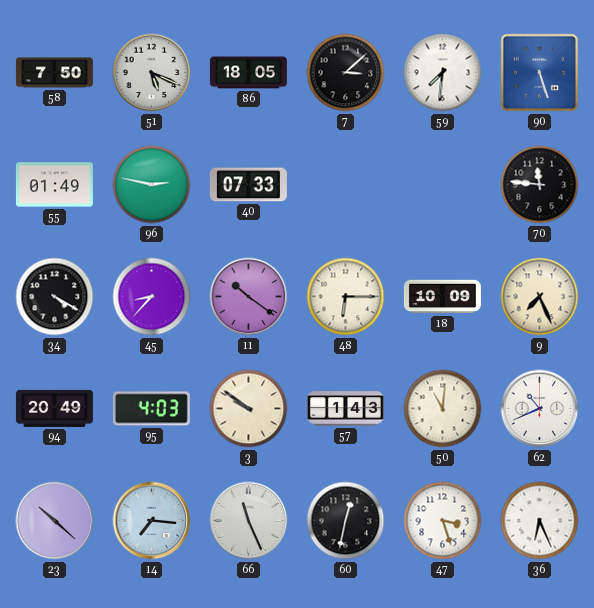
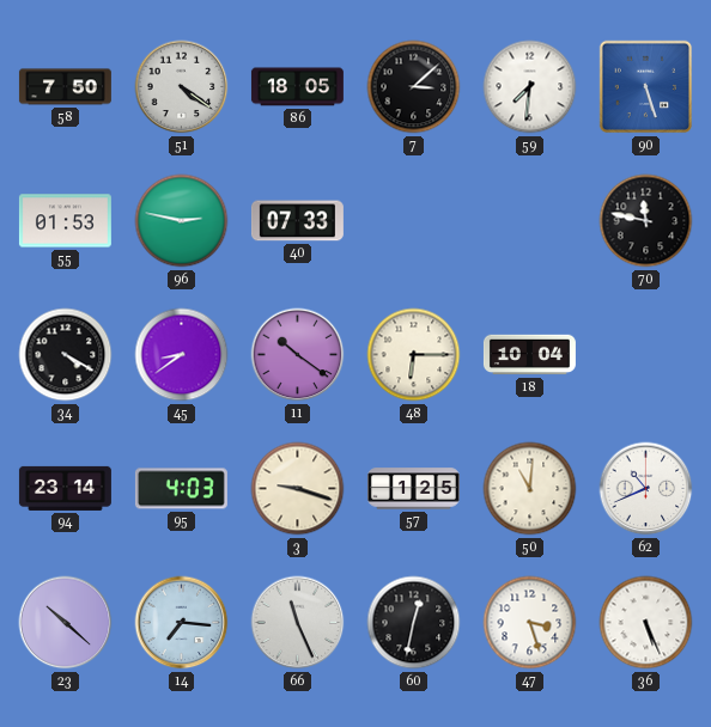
51: 5:19 -> 4:21
55: 01:49 -> 01:53
70: 11:46 -> 11:47
45: 8:37 -> 8:39
18: 10:09 -> 10:04
9: 7:26 -> none
94: 20:49 -> 23:14
3: 9:51 -> 9:18
57: 1:43 -> 1:25
36: 6:26 -> 5:26
